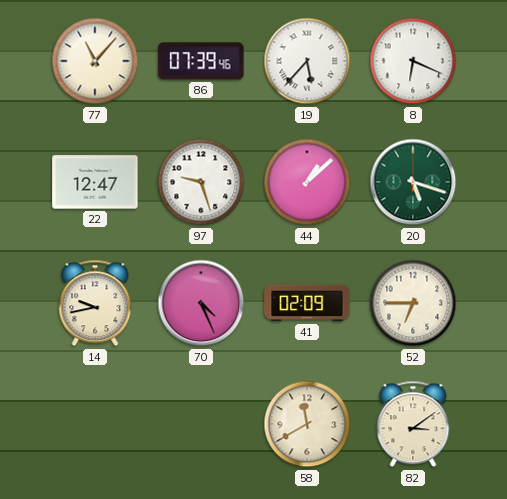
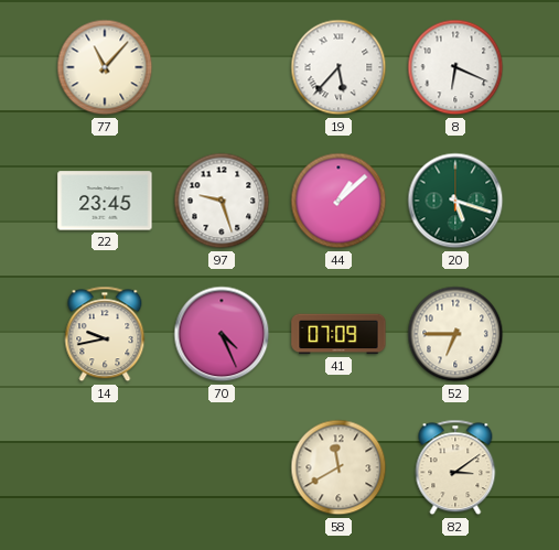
86: 07:39 -> none
22: 12:47 -> 23:45
41: 02:09 -> 07:09
